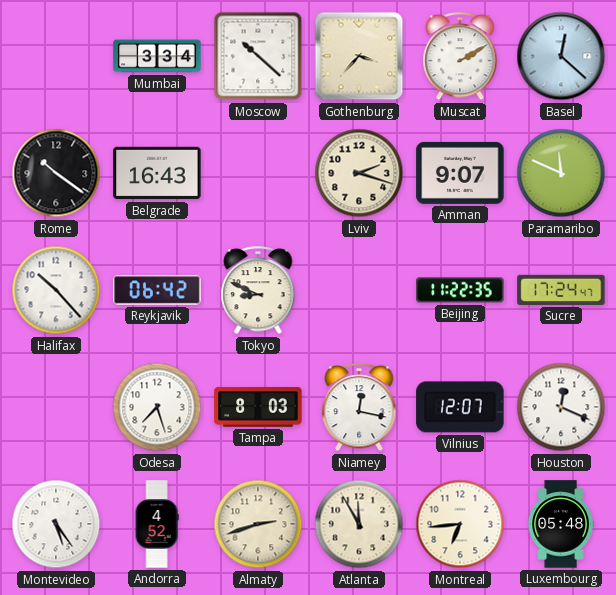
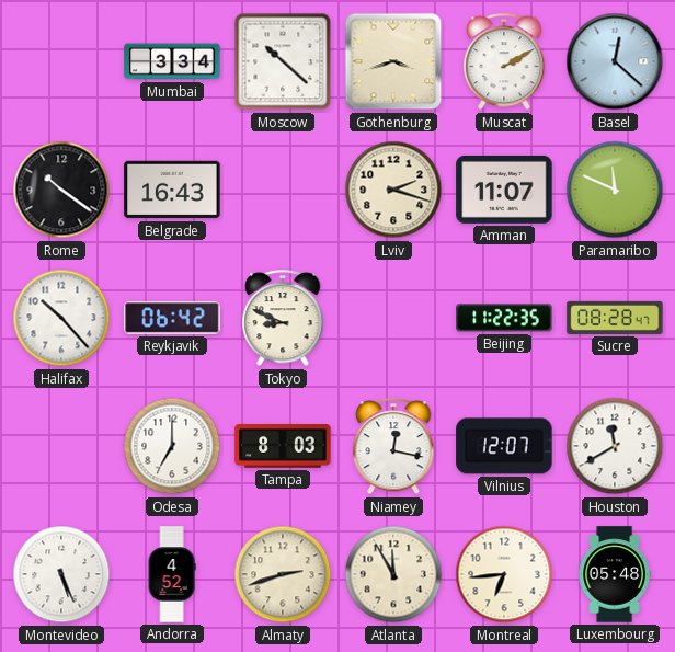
Gothenburg: 3:37 -> 3:42
Amman: 9:07 -> 11:07
Sucre: 17:24 -> 08:28
Odesa: 7:27 -> 7:00
Houston: 12:19 -> 11:40
Montevideo: 5:24 -> 5:26
